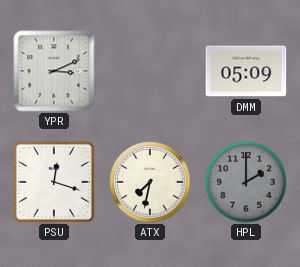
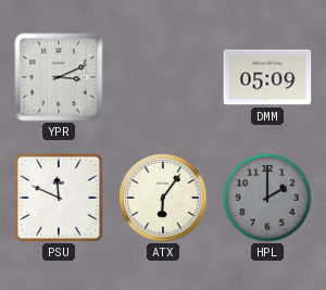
PSU: 12:18 -> 11:49
ATX: 7:32 -> 6:06
